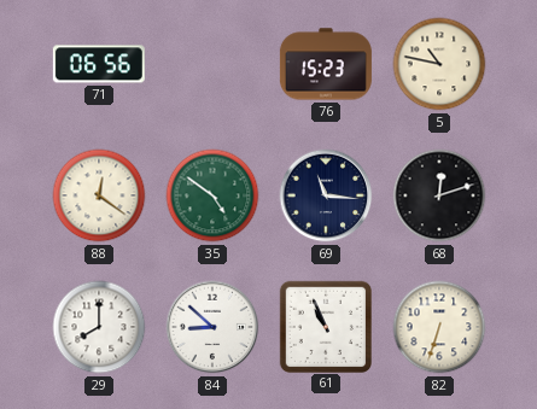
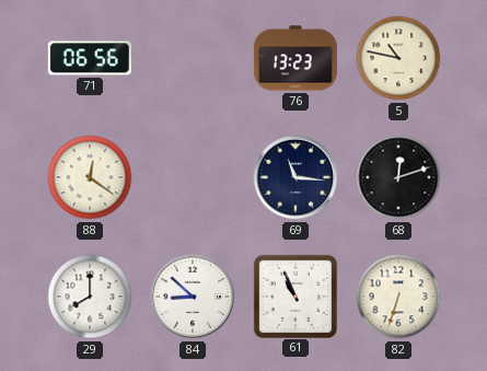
76: 15:23 -> 13:23
35: 4:51 -> none
